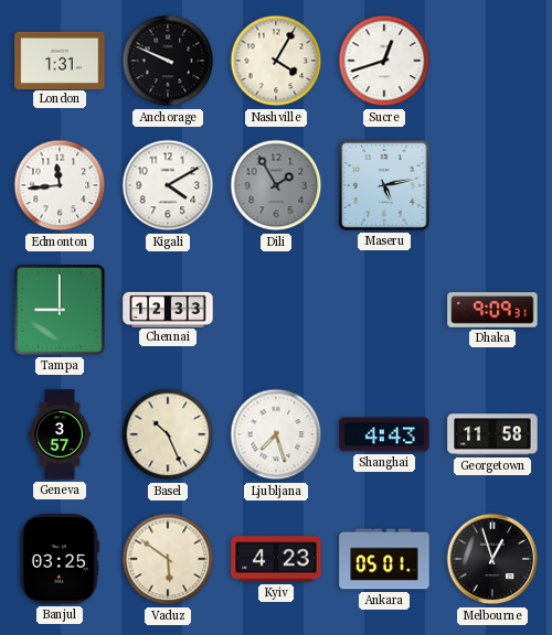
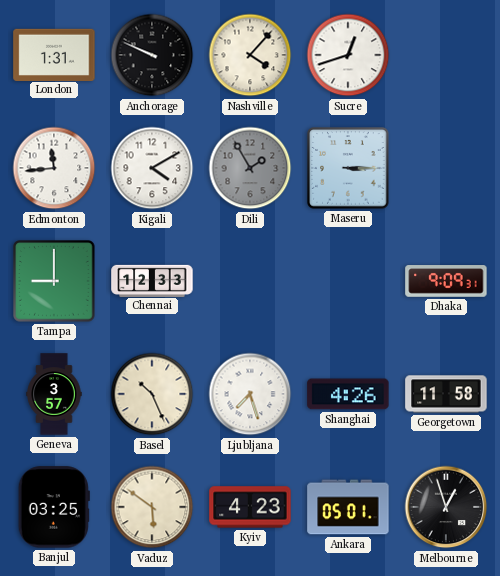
Nashville: 4:05 -> 4:07
Maseru: 5:13 -> 3:15
Shanghai: 4:43 -> 4:26
